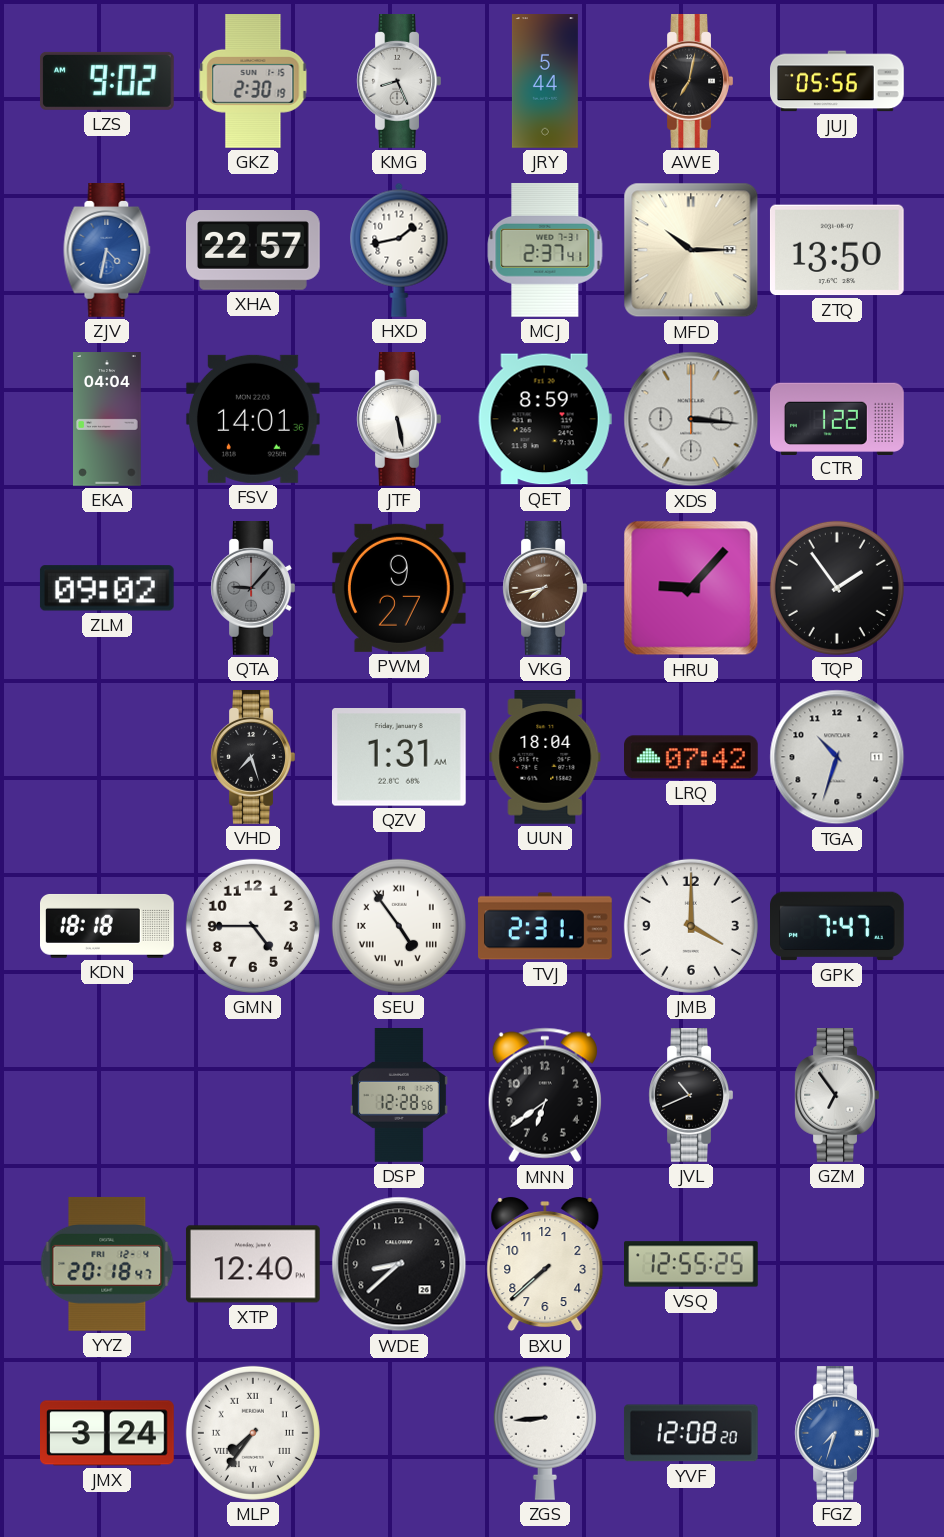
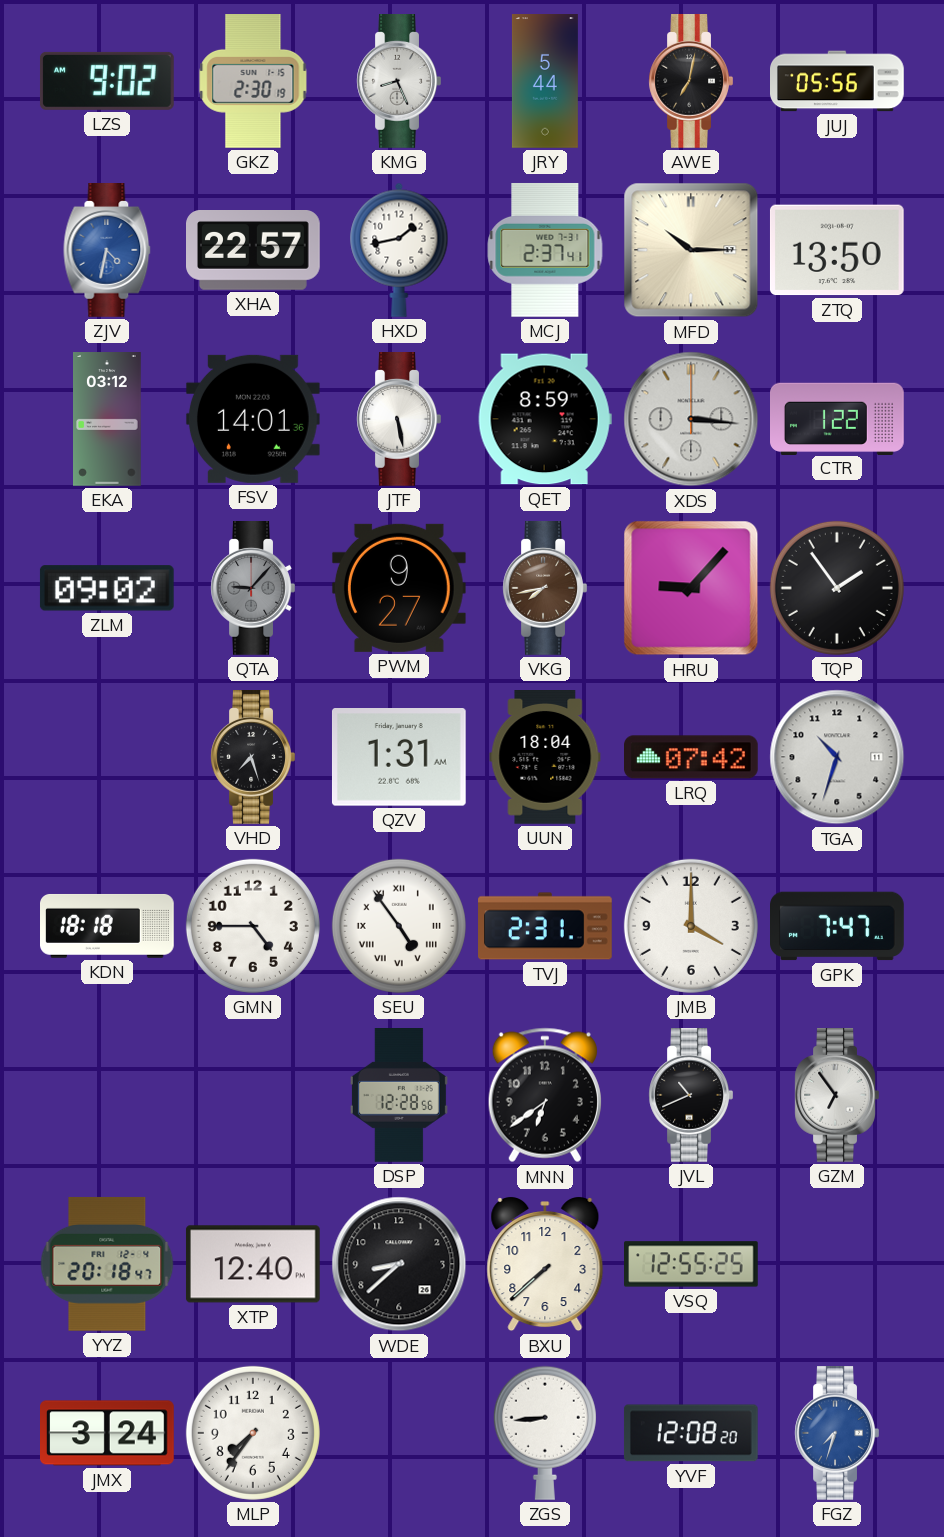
EKA: 04:04 -> 03:12
MLP numerals: Roman -> Arabic
